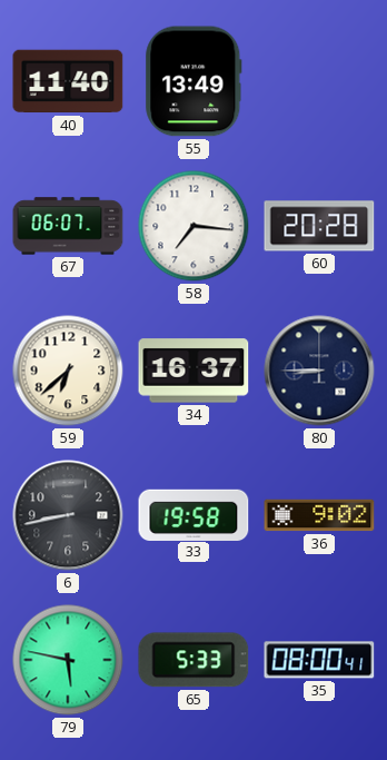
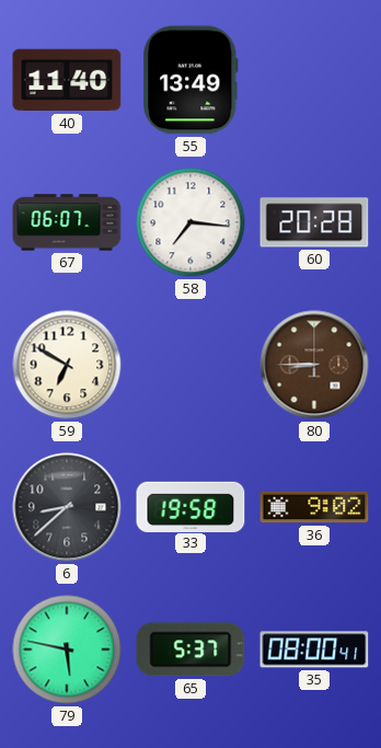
59: 6:38 -> 6:50
34: 16:37 -> none
80 dial: navy -> brown
6: 8:43 -> 8:38
65: 5:33 -> 5:37
